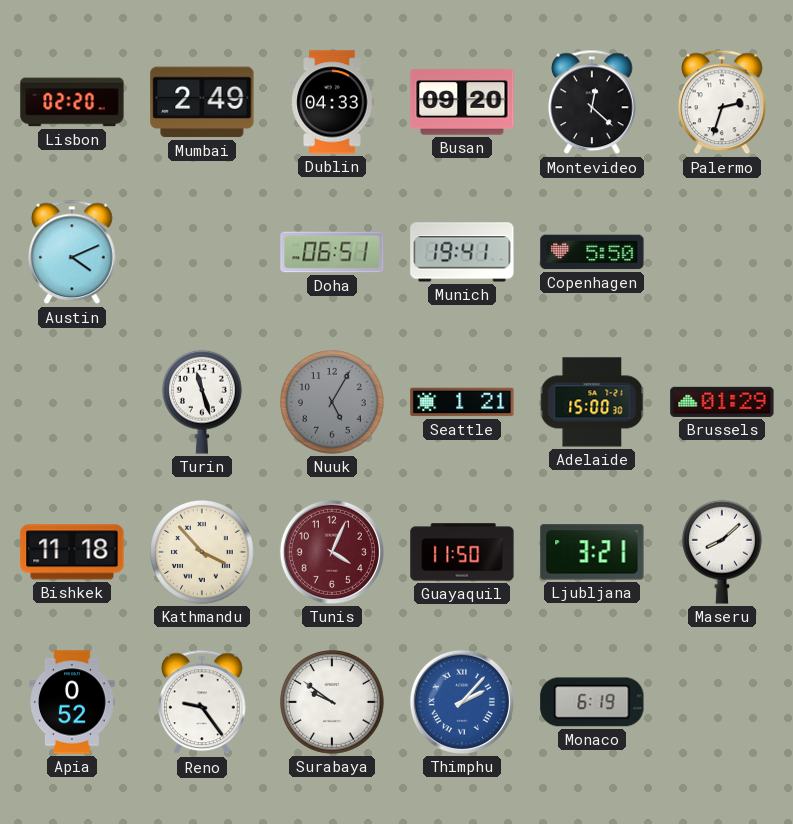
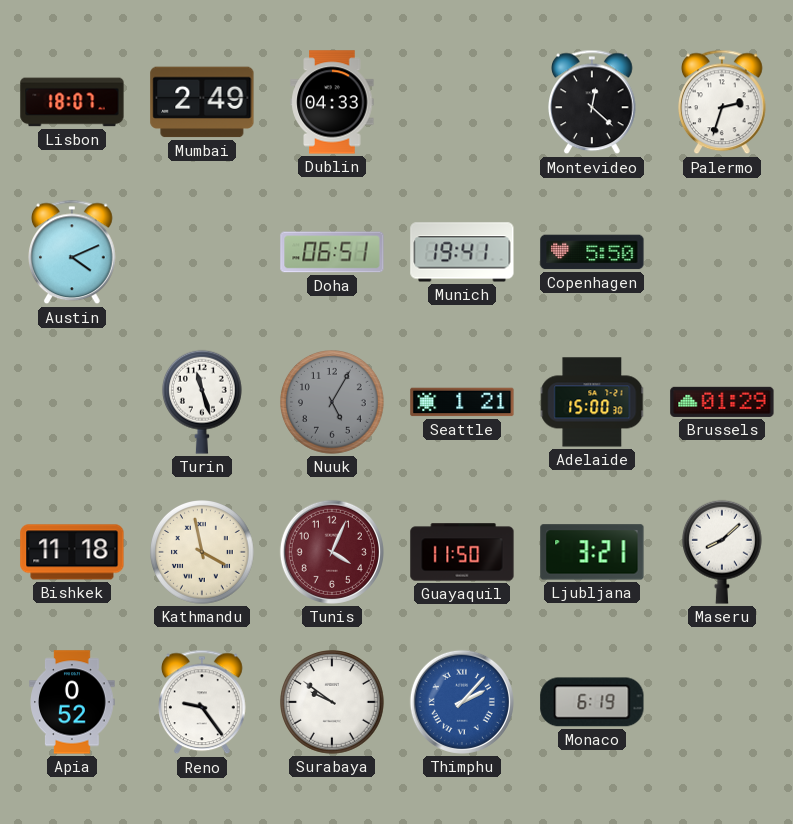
Lisbon: 02:20 -> 18:07
Busan: 09:20 -> none
Kathmandu: 3:53 -> 3:58
